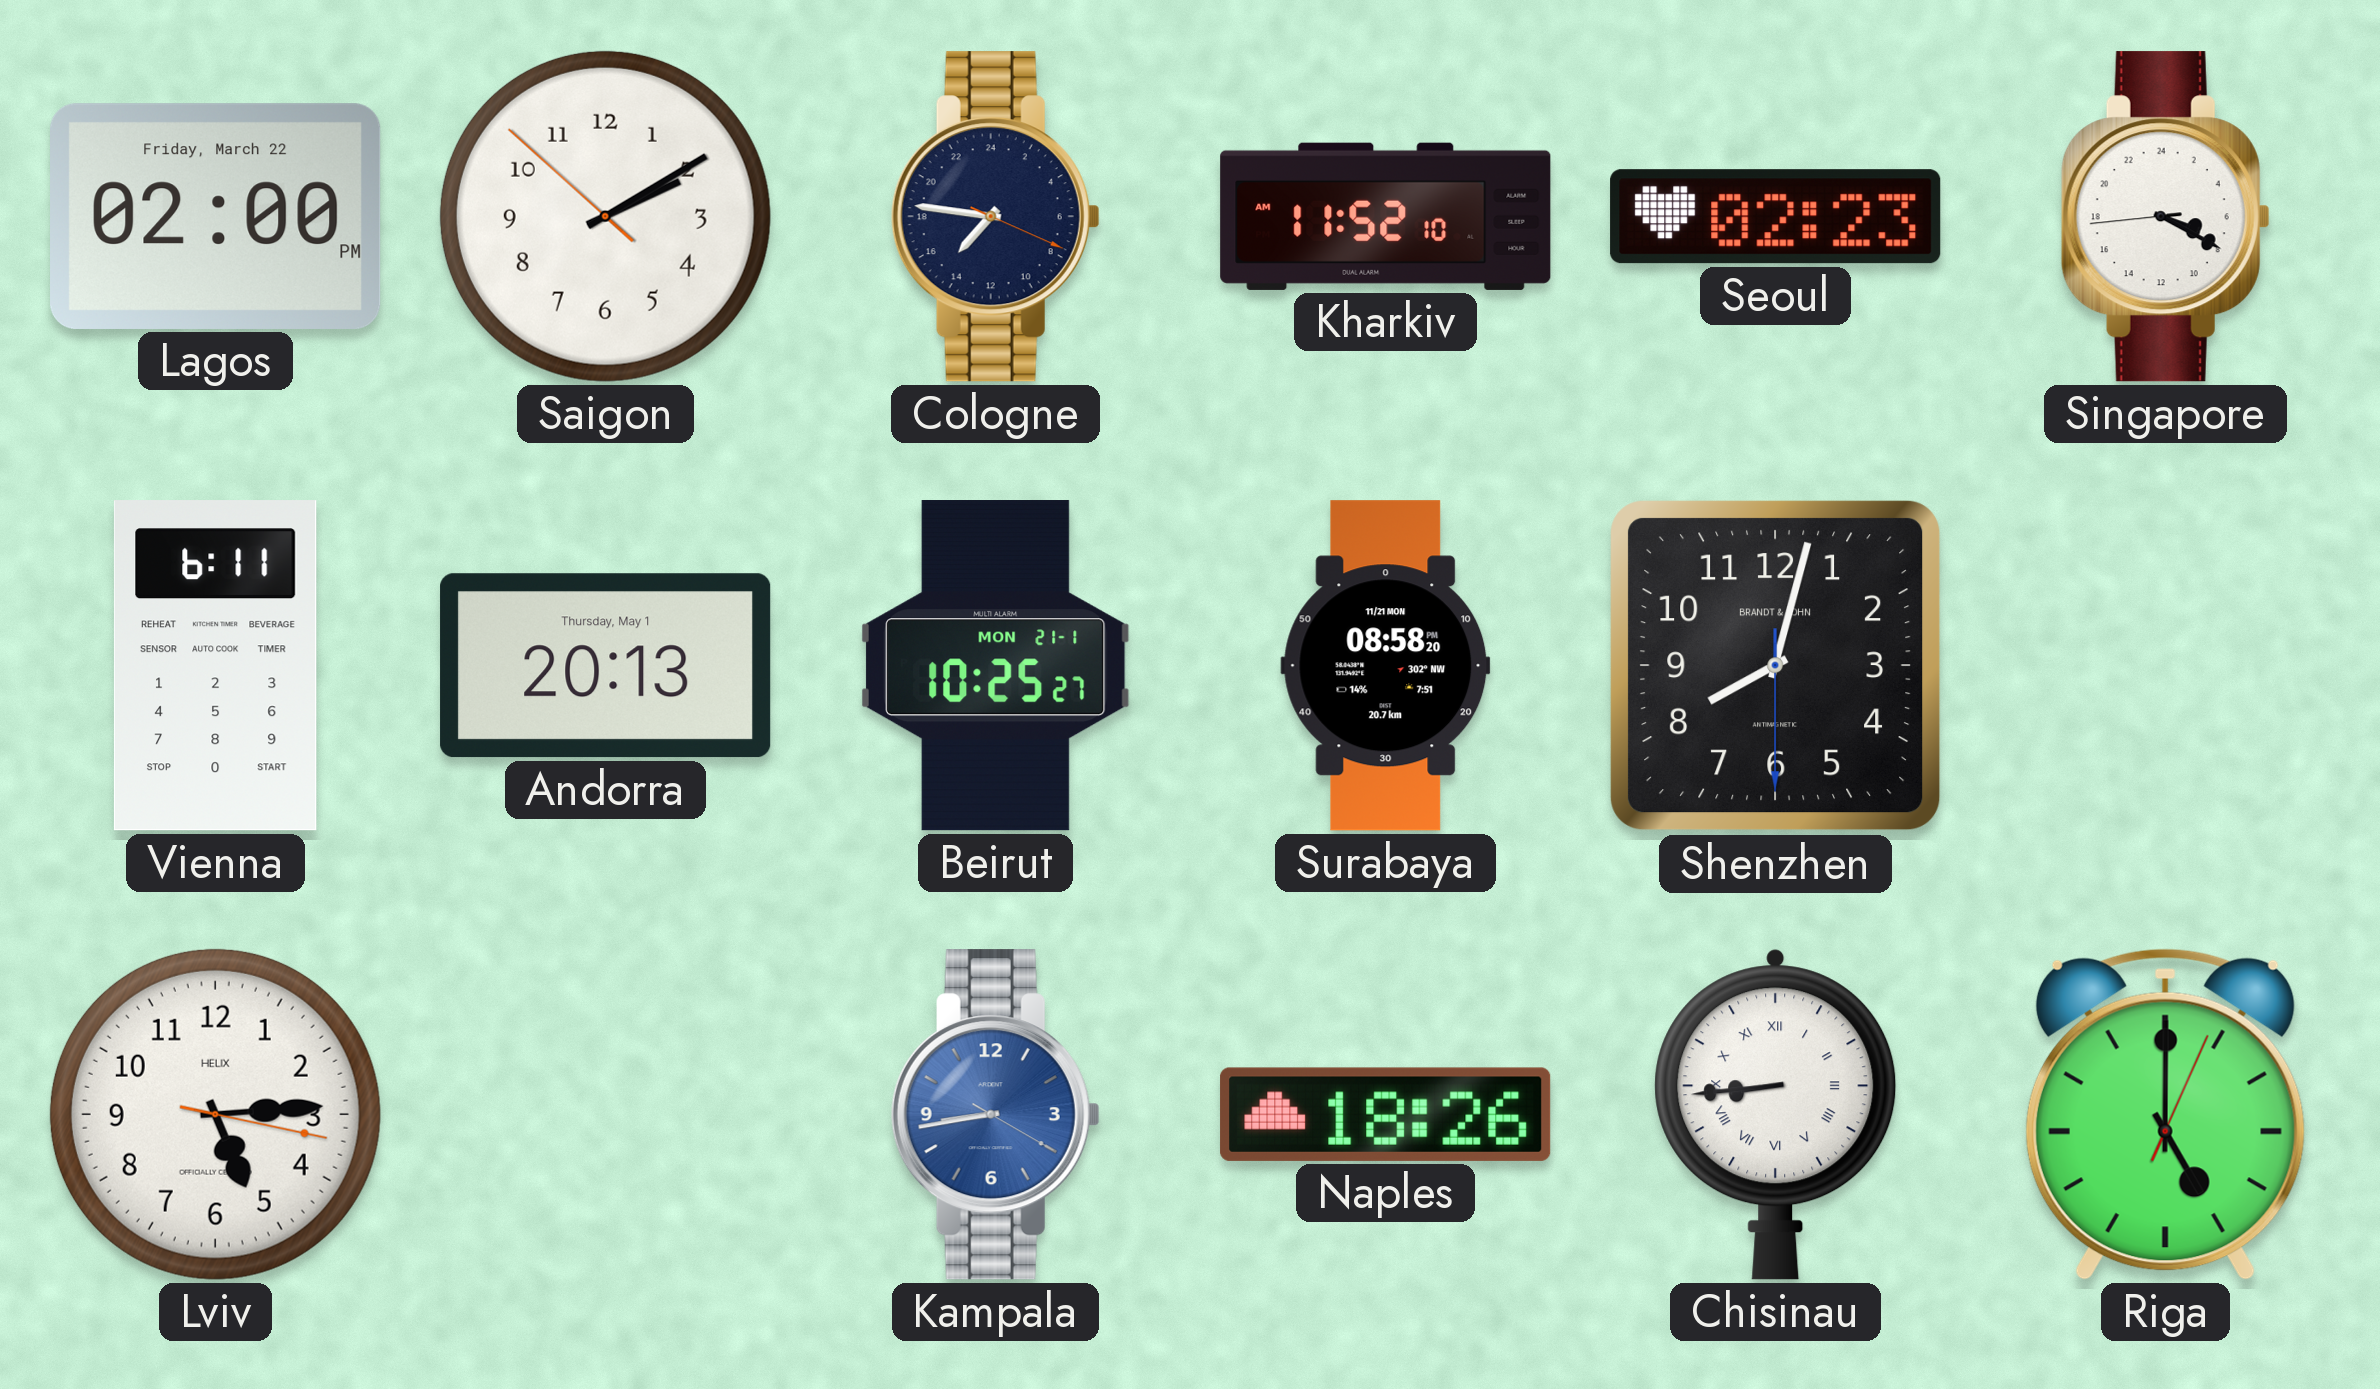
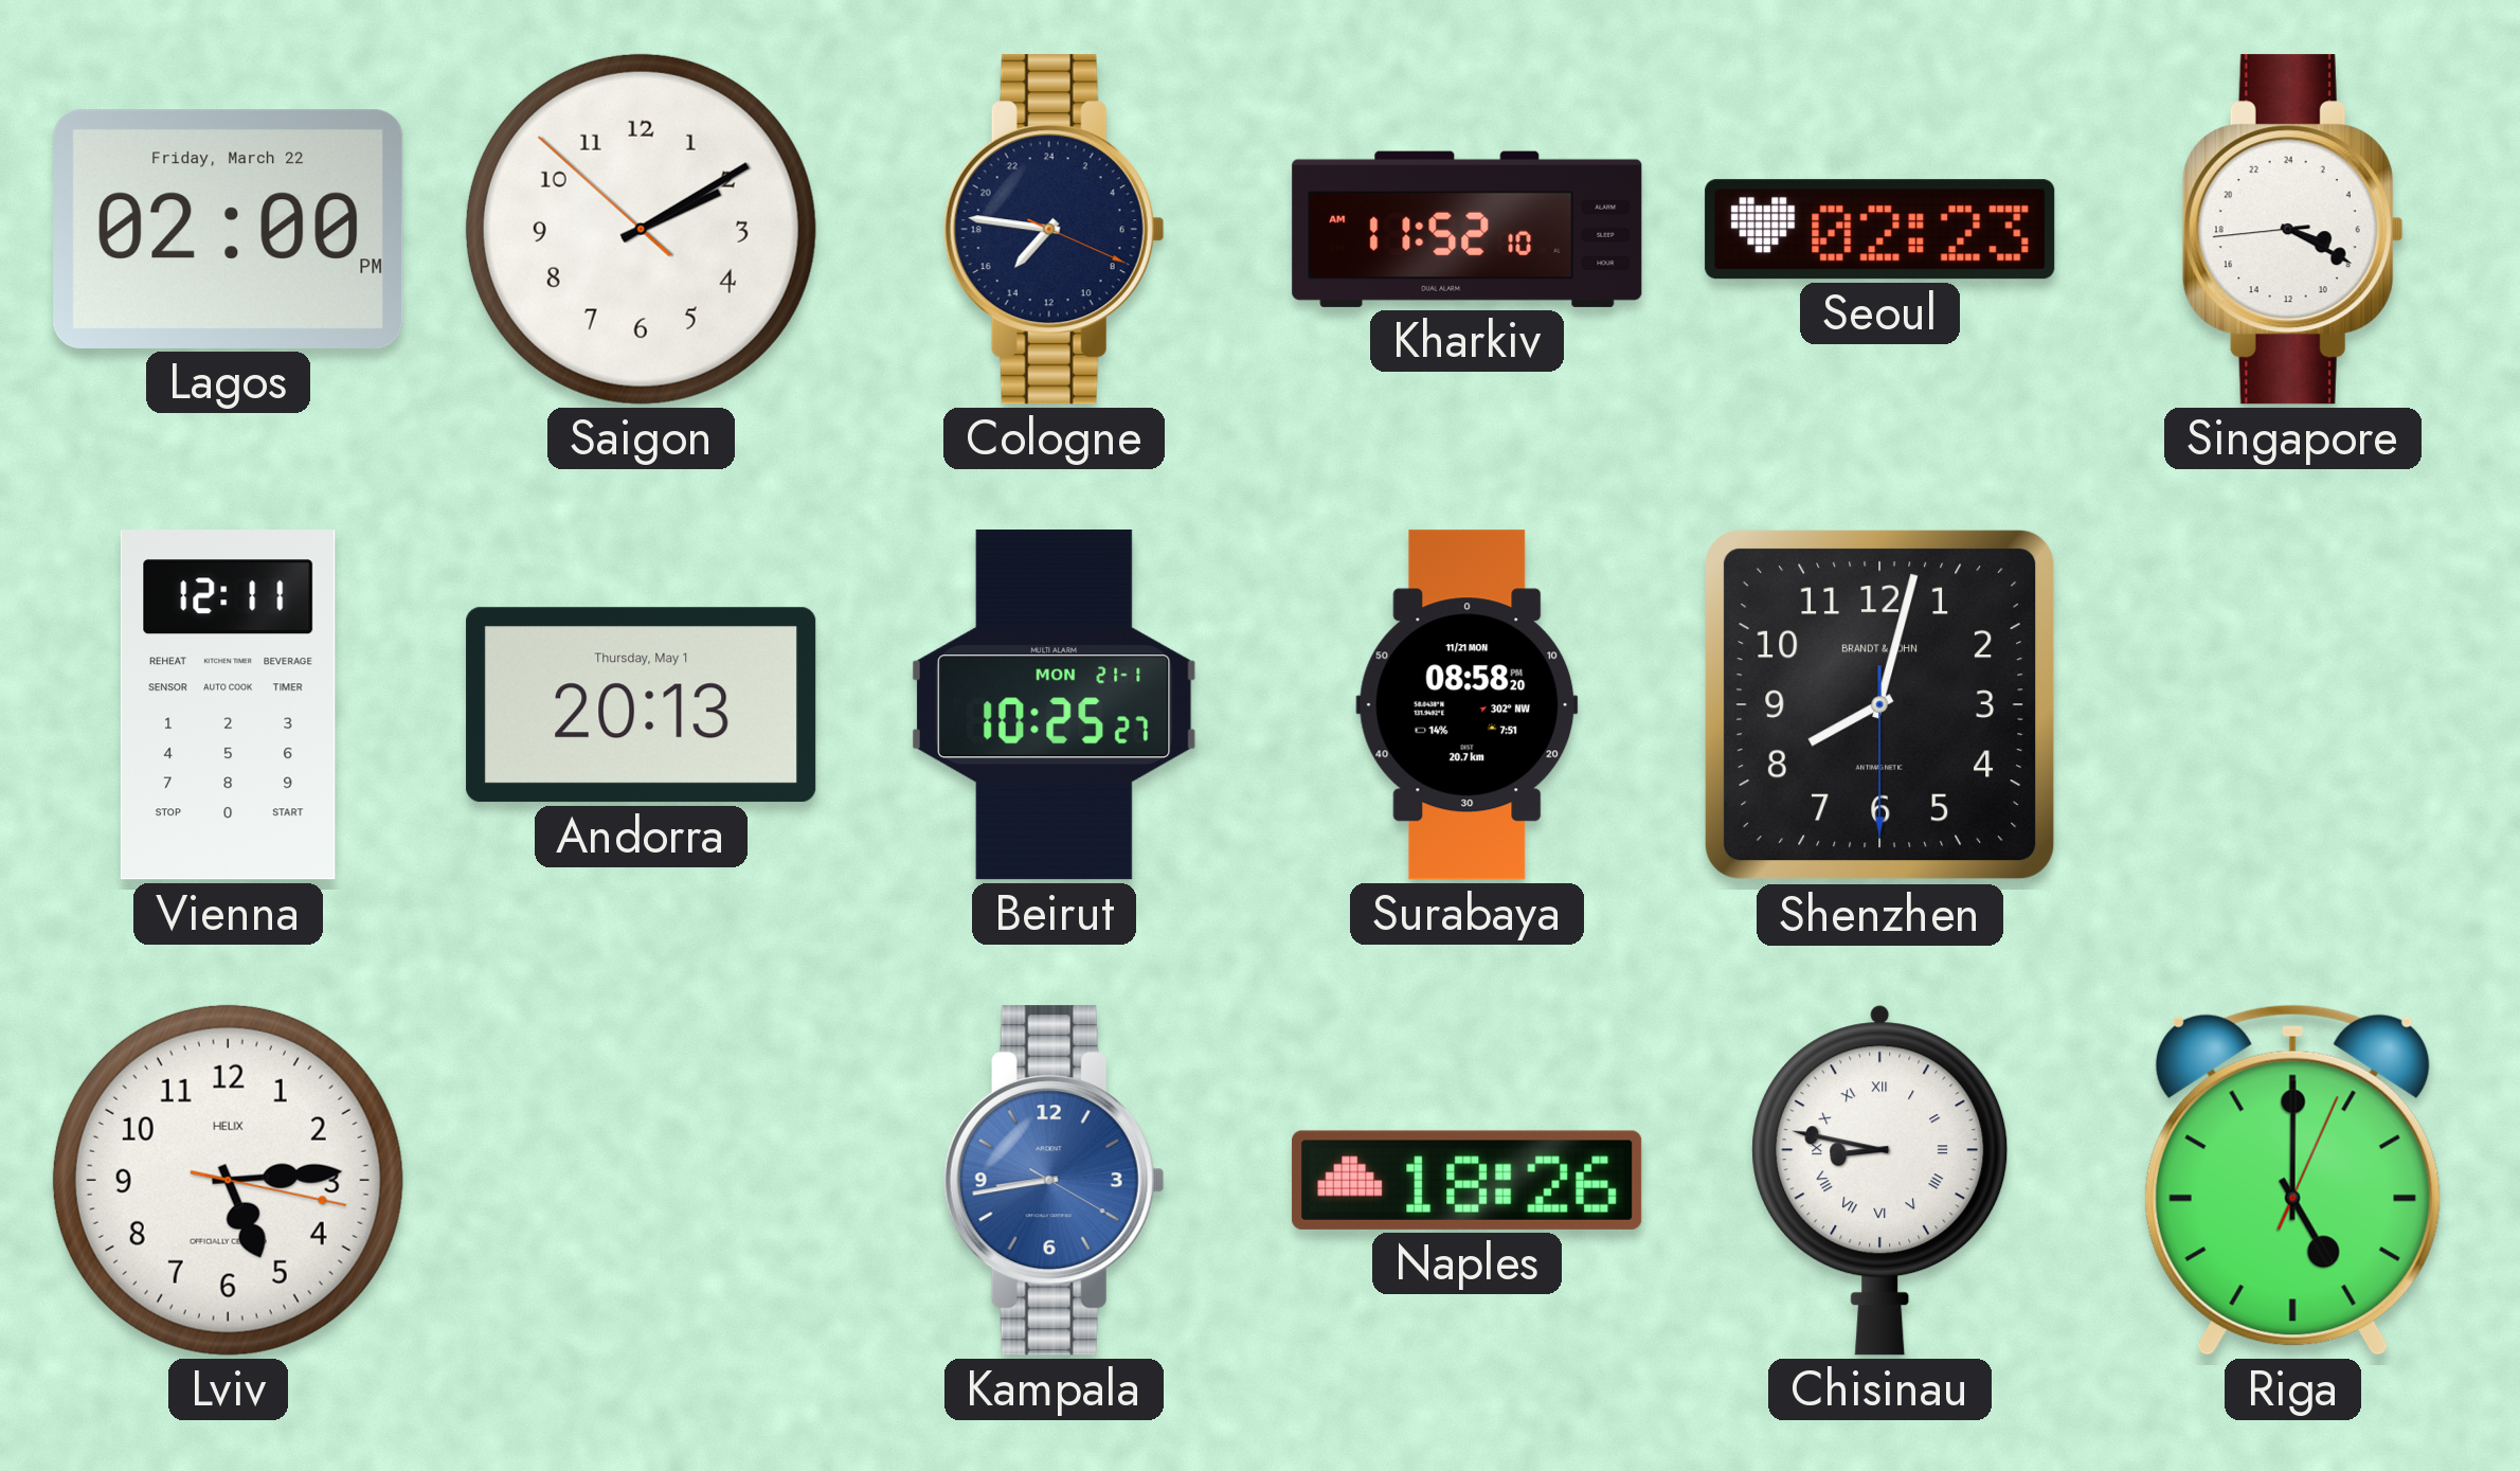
Vienna: 6:11 -> 12:11
Chisinau: 8:44 -> 8:47
